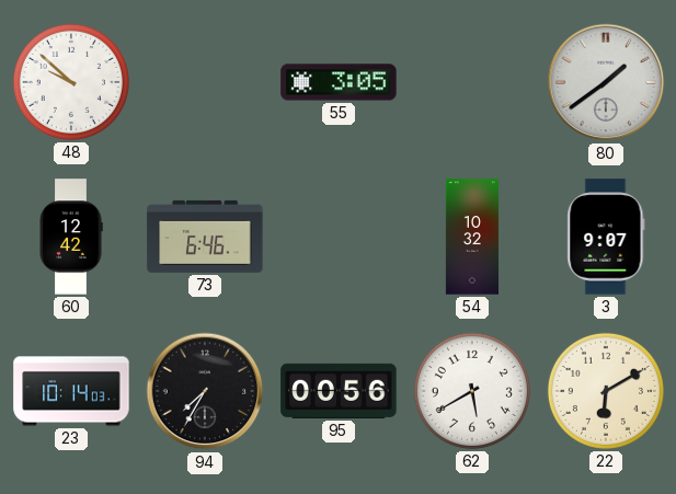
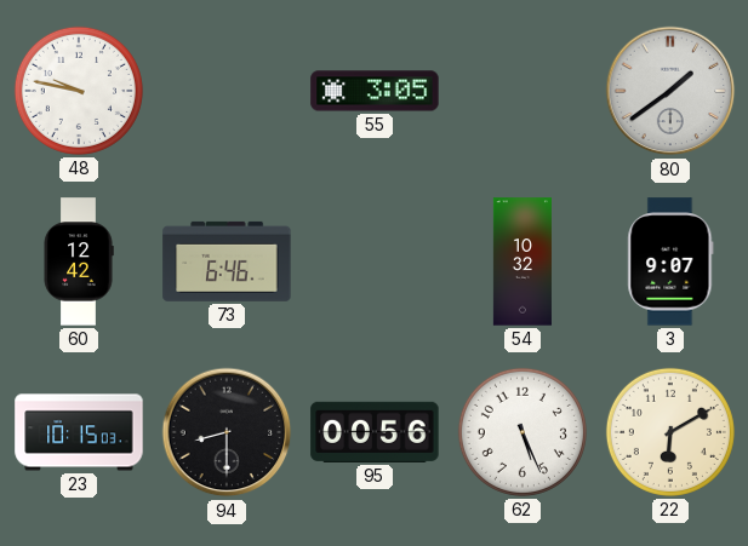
48: 9:52 -> 9:47
23: 10:14 -> 10:15
94: 7:35 -> 8:30
62: 5:40 -> 5:26
